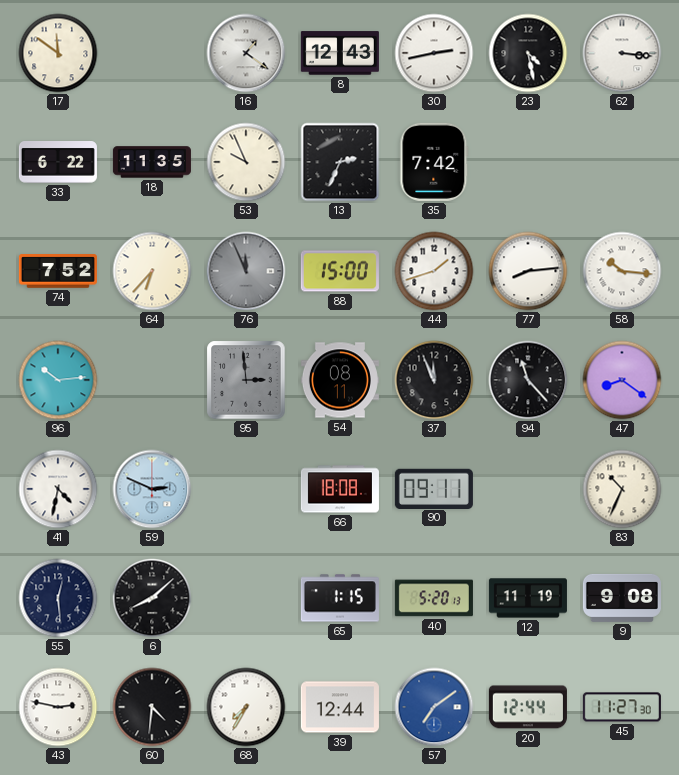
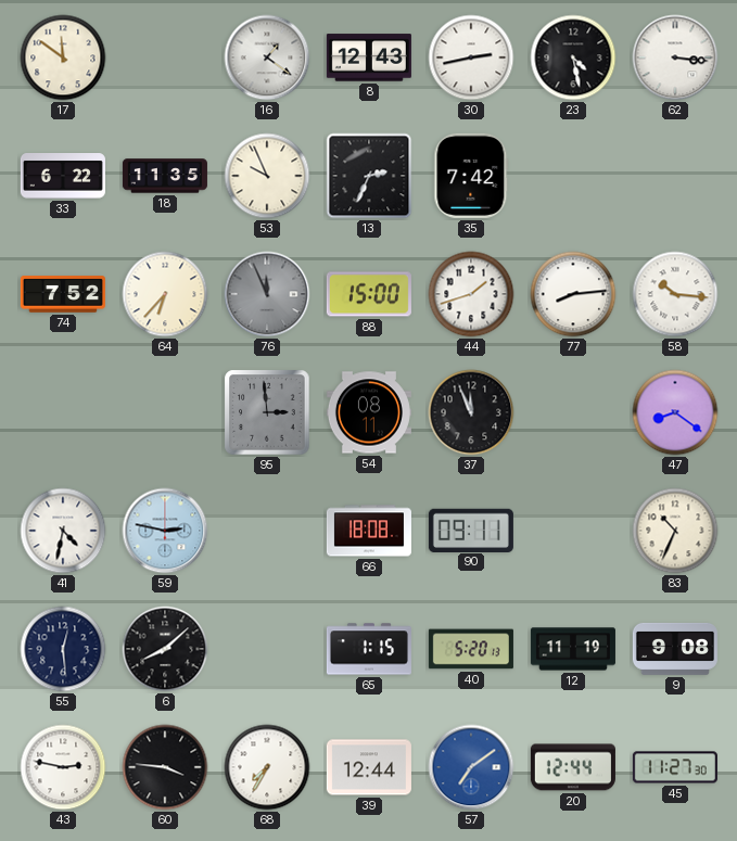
96: 10:14 -> none
94: 11:23 -> none
59: 2:49 -> 2:47
60: 4:31 -> 3:46
